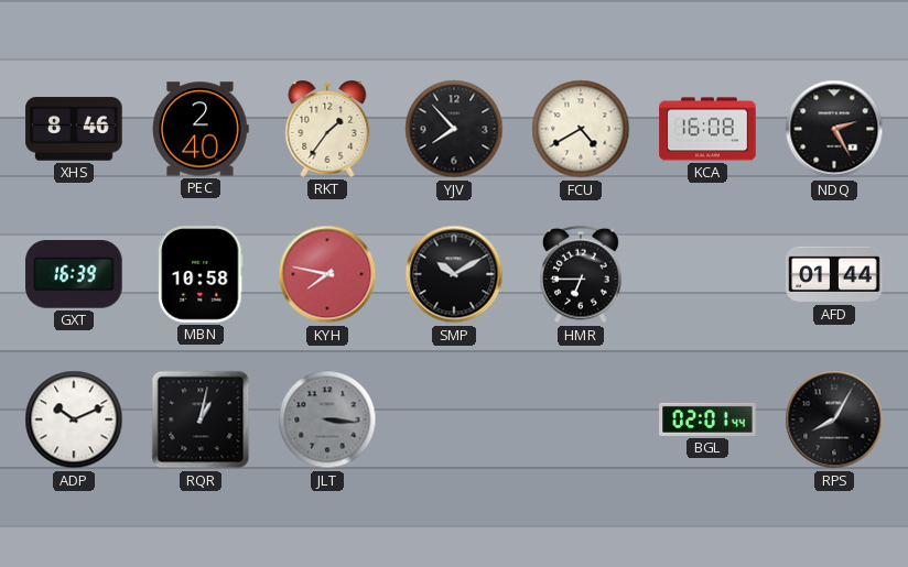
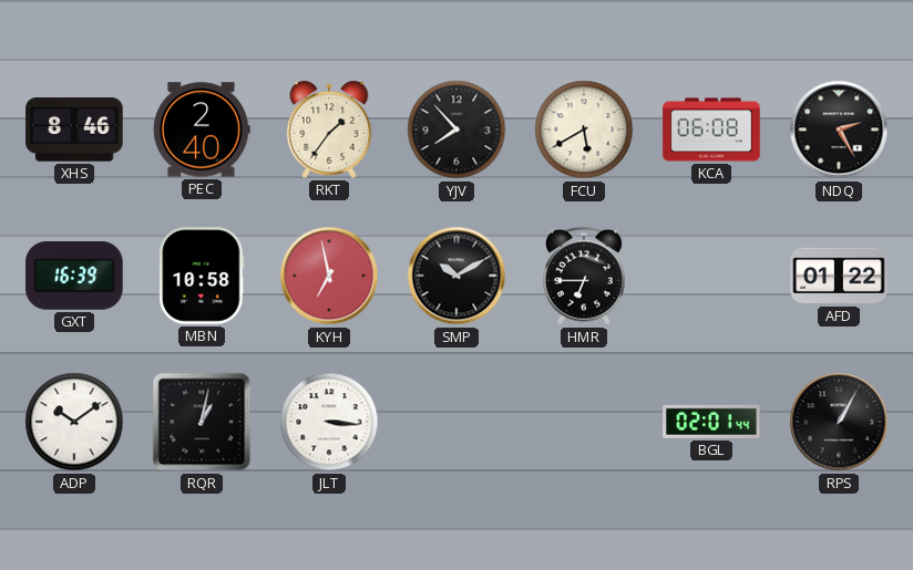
FCU: 4:40 -> 5:40
KCA: 16:08 -> 06:08
KYH: 7:47 -> 6:58
AFD: 01:44 -> 01:22
ADP: 10:11 -> 10:09
JLT dial: grey -> white
RPS: 8:05 -> 1:05
